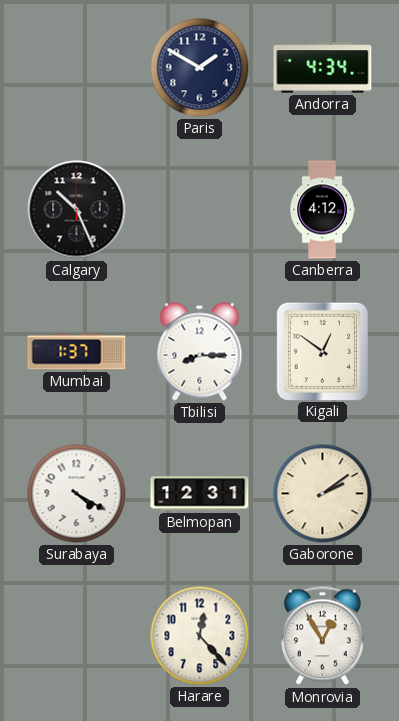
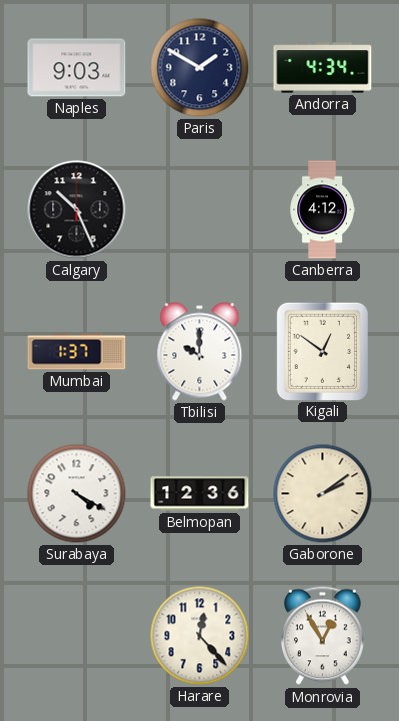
Naples: none -> 9:03
Tbilisi: 8:15 -> 10:00
Belmopan: 12:31 -> 12:36
